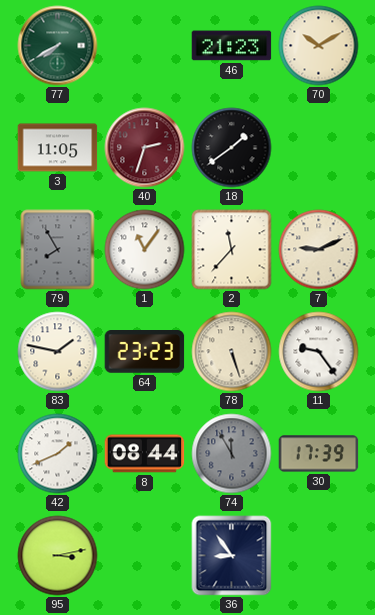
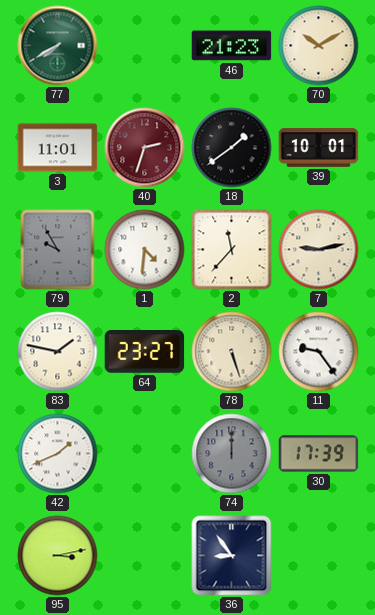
3: 11:05 -> 11:01
39: none -> 10:01
79: 7:55 -> 9:55
1: 11:06 -> 4:31
7: 9:11 -> 9:13
64: 23:23 -> 23:27
8: 08:44 -> none
74: 11:55 -> 12:00
